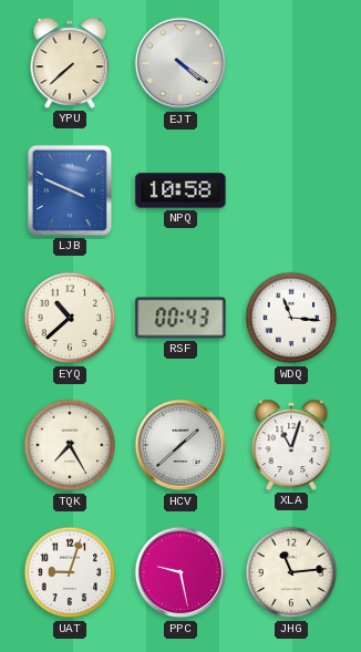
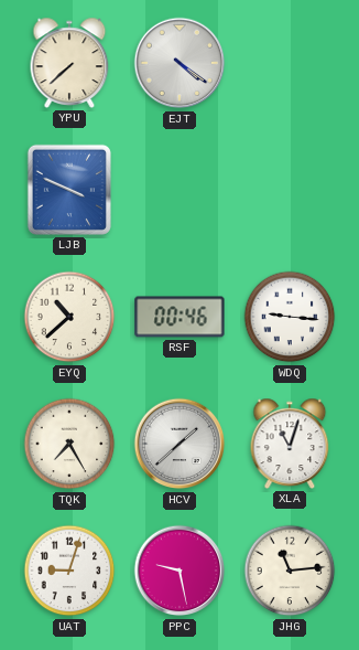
NPQ: 10:58 -> none
RSF: 00:43 -> 00:46
WDQ: 11:16 -> 9:16
